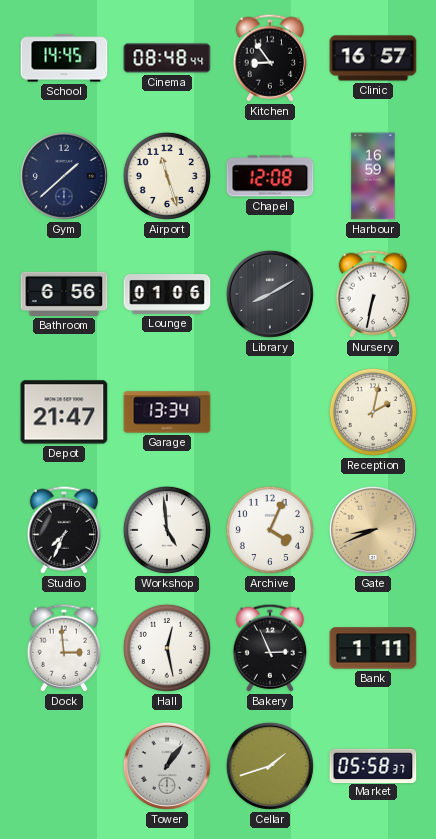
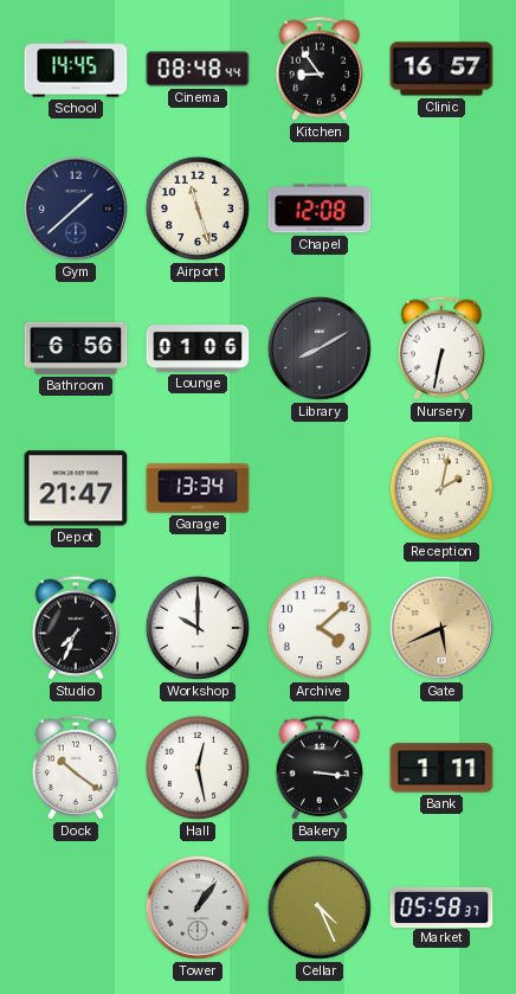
Harbour: 16:59 -> none
Workshop: 4:59 -> 10:00
Archive: 4:04 -> 4:08
Gate: 8:41 -> 5:41
Dock: 2:59 -> 10:21
Bakery: 2:56 -> 3:16
Cellar: 1:42 -> 4:26
